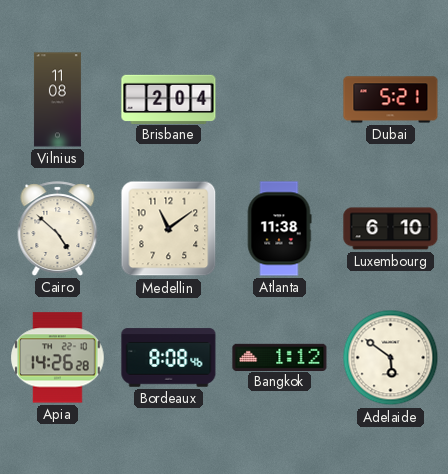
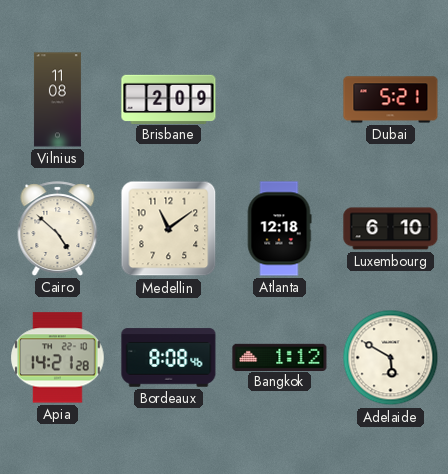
Brisbane: 2:04 -> 2:09
Atlanta: 11:38 -> 12:18
Apia: 14:26 -> 14:21
Adelaide: 5:51 -> 5:50
